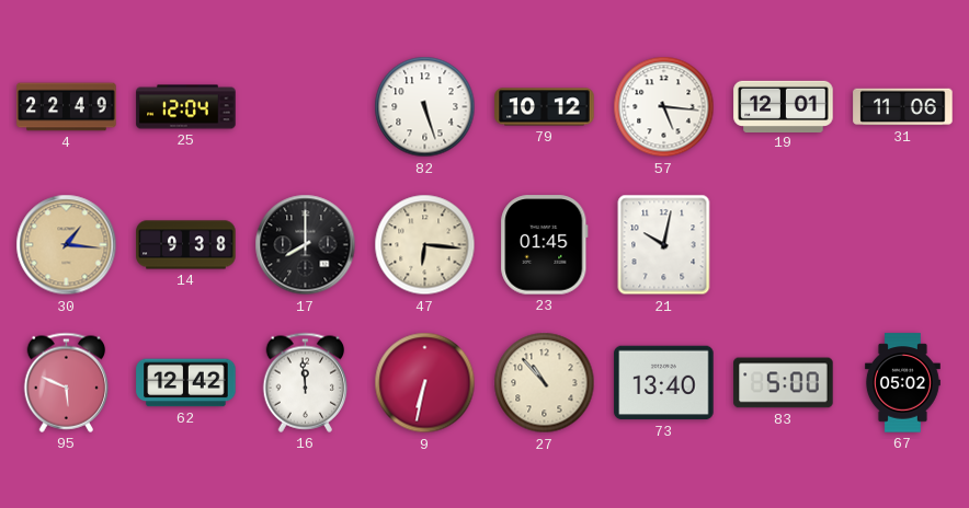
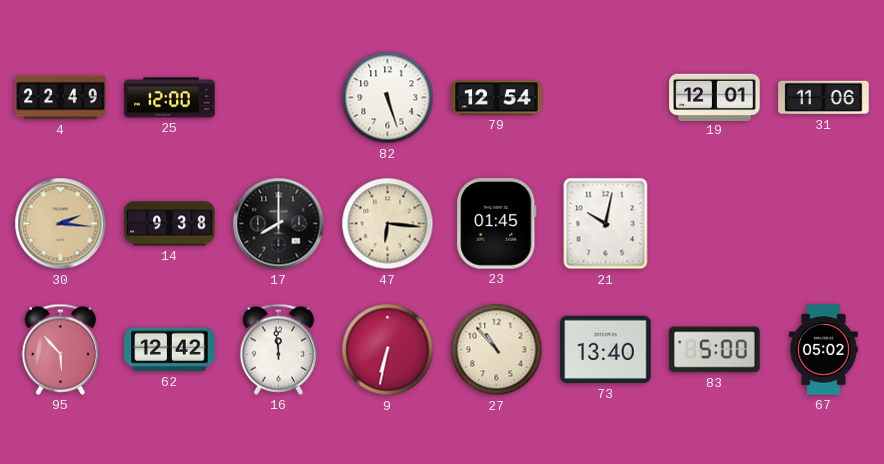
25: 12:04 -> 12:00
79: 10:12 -> 12:54
57: 5:16 -> none
30: 1:16 -> 2:16
95: 5:49 -> 5:53
